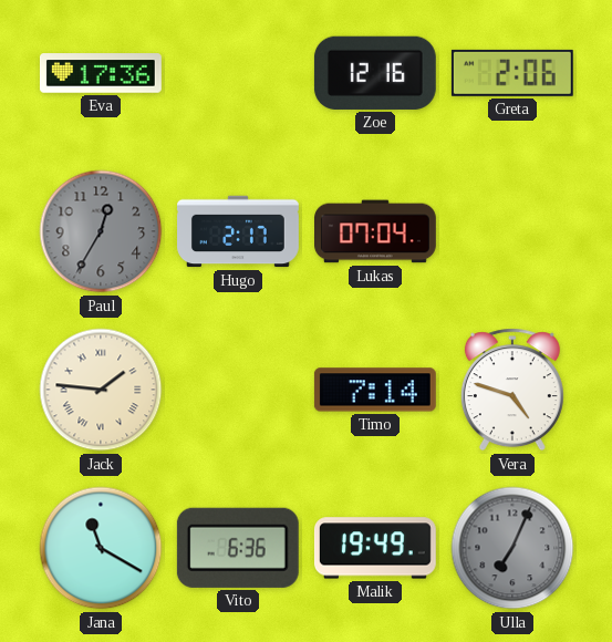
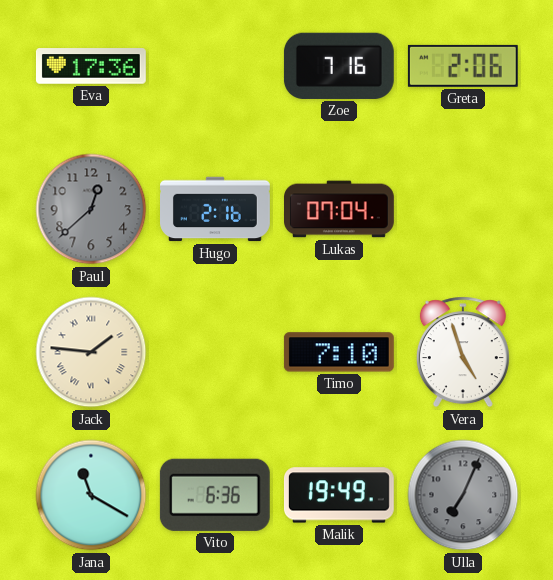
Zoe: 12:16 -> 7:16
Paul: 12:35 -> 12:38
Hugo: 2:17 -> 2:16
Timo: 7:14 -> 7:10
Vera: 4:48 -> 4:57
